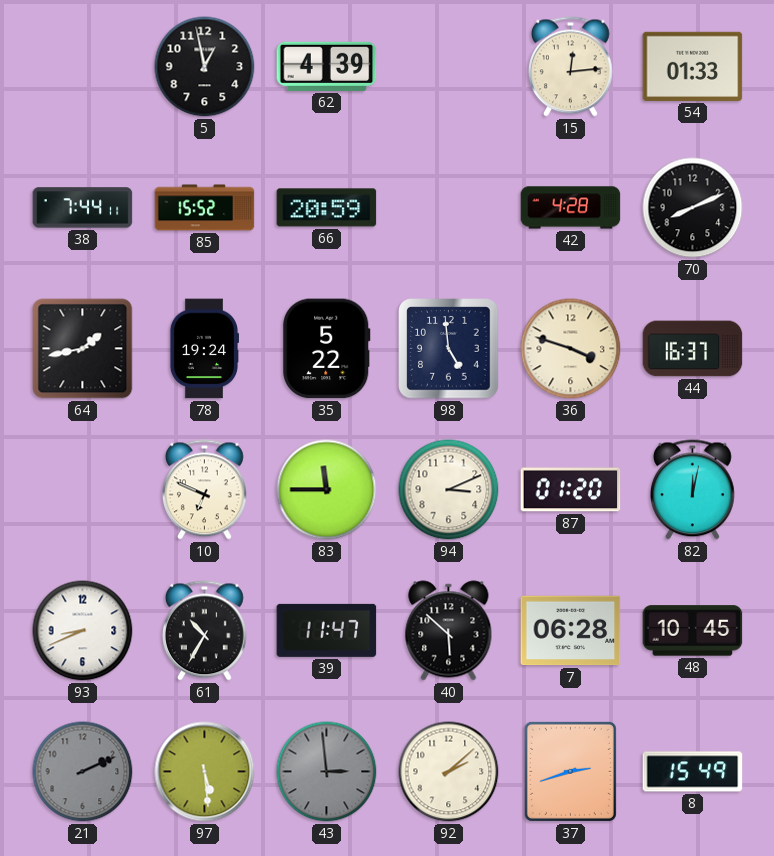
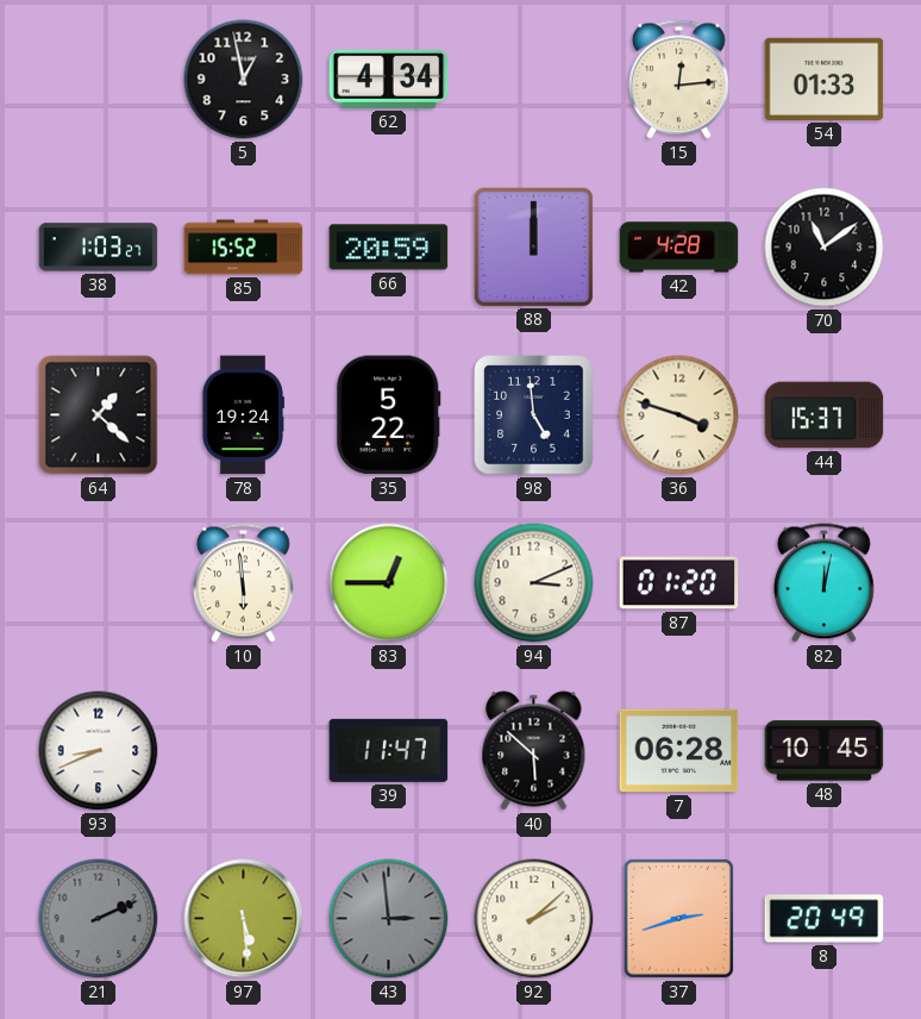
62: 4:39 -> 4:34
38: 7:44 -> 1:03
88: none -> 12:00
70: 8:11 -> 11:09
64: 1:43 -> 1:22
44: 16:37 -> 15:37
10: 6:49 -> 5:59
83: 11:45 -> 12:45
61: 10:35 -> none
8: 15:49 -> 20:49
